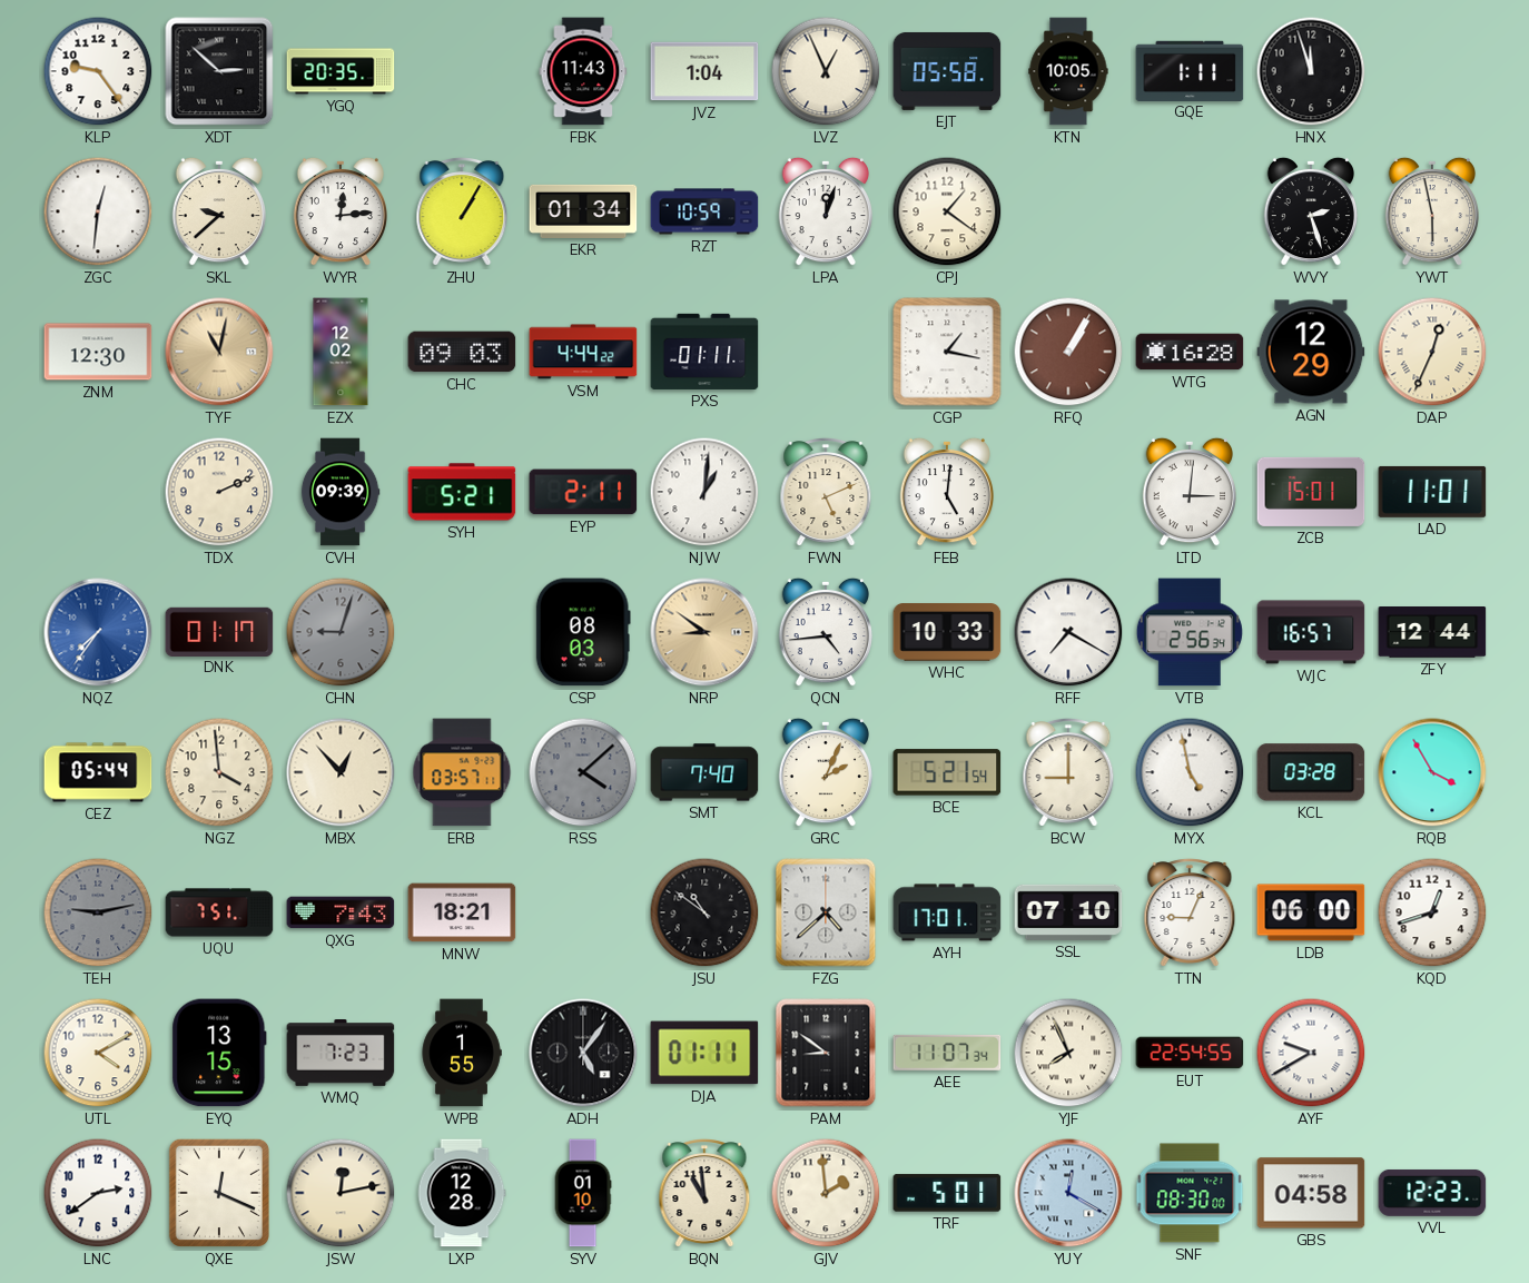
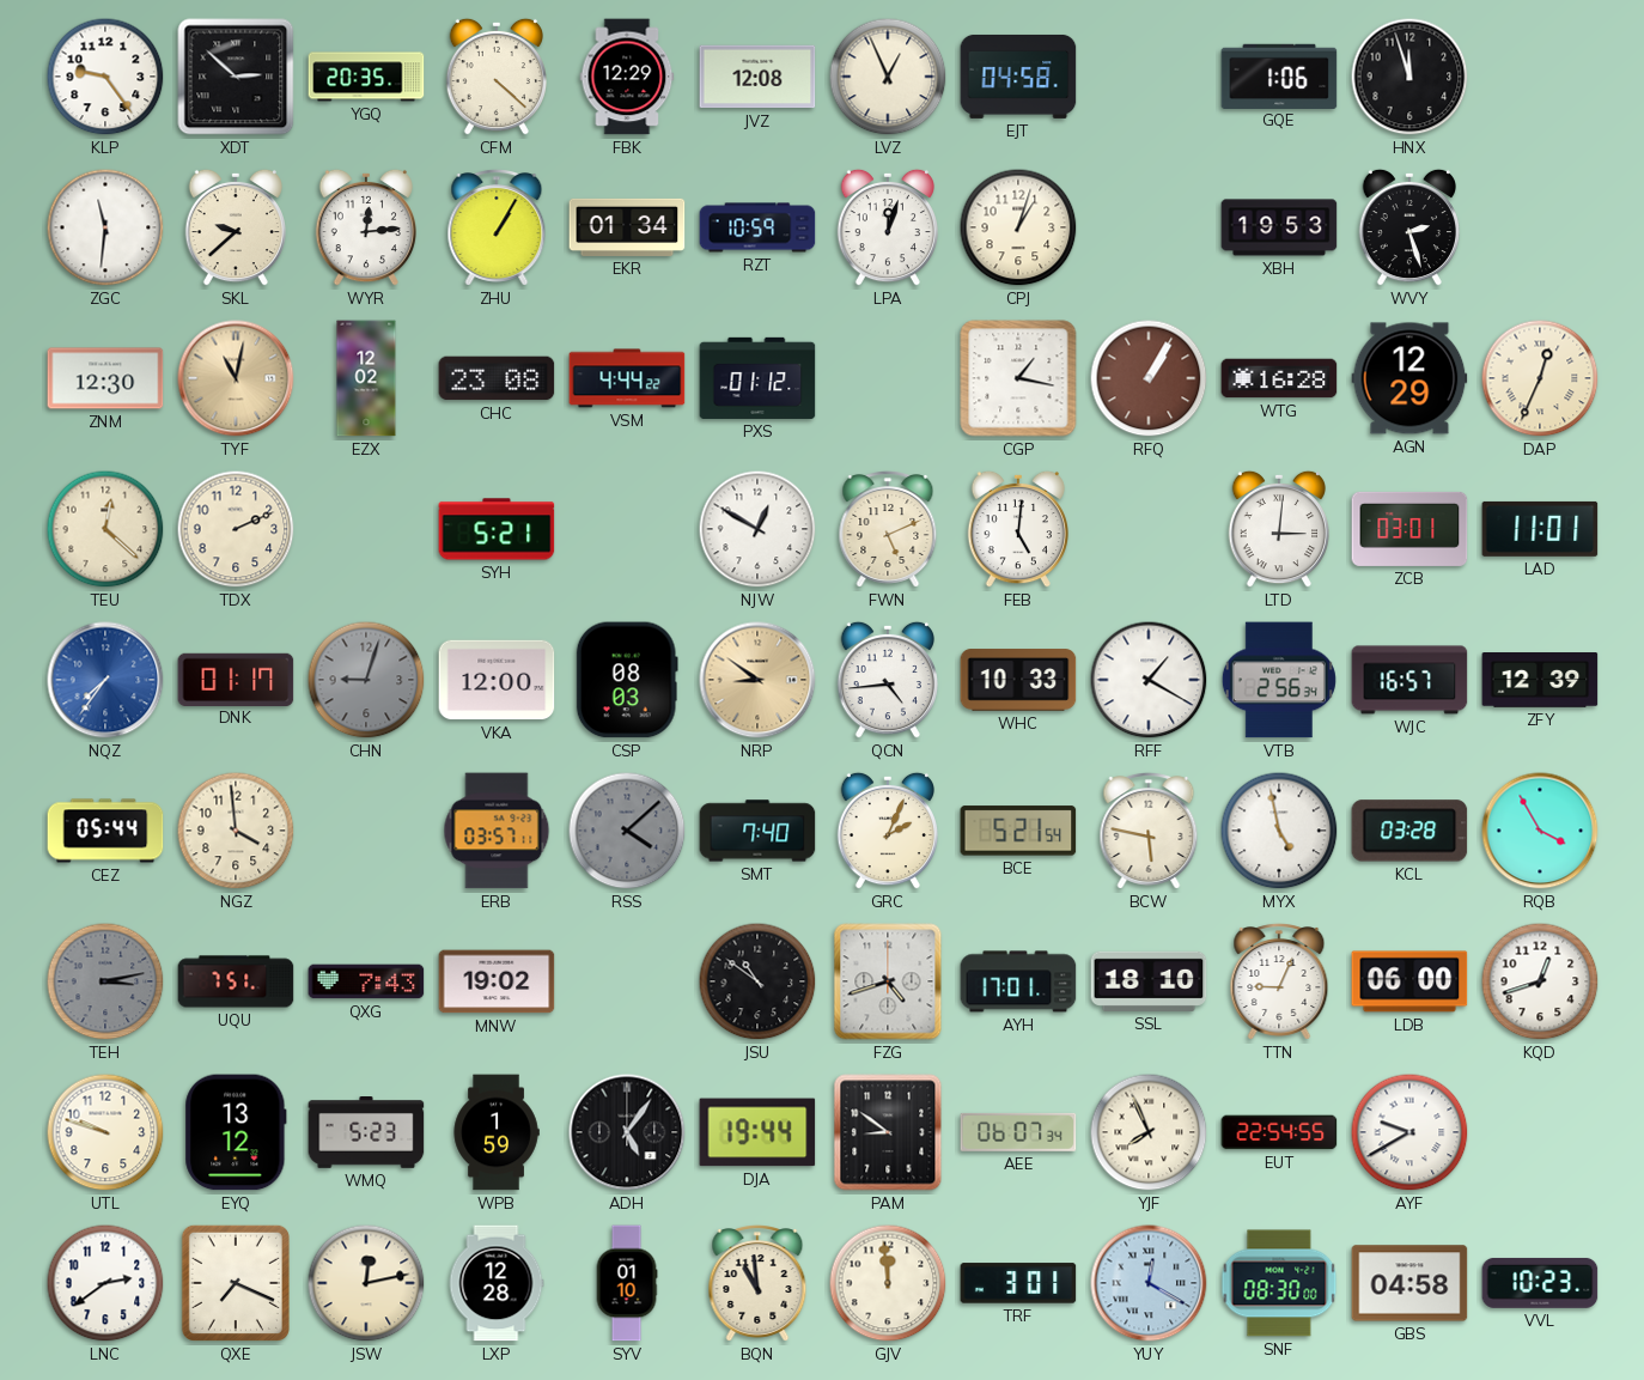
CFM: none -> 4:22
FBK: 11:43 -> 12:29
JVZ: 1:04 -> 12:08
EJT: 05:58 -> 04:58
KTN: 10:05 -> none
GQE: 1:11 -> 1:06
ZGC: 12:31 -> 11:31
CPJ: 1:21 -> 1:03
XBH: none -> 19:53
YWT: 5:58 -> none
CHC: 09:03 -> 23:08
PXS: 01:11 -> 01:12
TEU: none -> 12:22
CVH: 09:39 -> none
EYP: 2:11 -> none
NJW: 1:01 -> 12:50
ZCB: 15:01 -> 03:01
VKA: none -> 12:00
RFF: 7:20 -> 1:20
ZFY: 12:44 -> 12:39
MBX: 12:53 -> none
BCW: 9:00 -> 5:47
TEH: 9:13 -> 3:13
MNW: 18:21 -> 19:02
FZG: 4:38 -> 4:42
SSL: 07:10 -> 18:10
UTL: 4:10 -> 9:48
EYQ: 13:15 -> 13:12
WMQ: 7:23 -> 5:23
WPB: 1:55 -> 1:59
DJA: 01:11 -> 19:44
AEE: 11:07 -> 06:07
QXE: 12:19 -> 7:19
GJV: 1:59 -> 11:59
TRF: 5:01 -> 3:01
VVL: 12:23 -> 10:23
